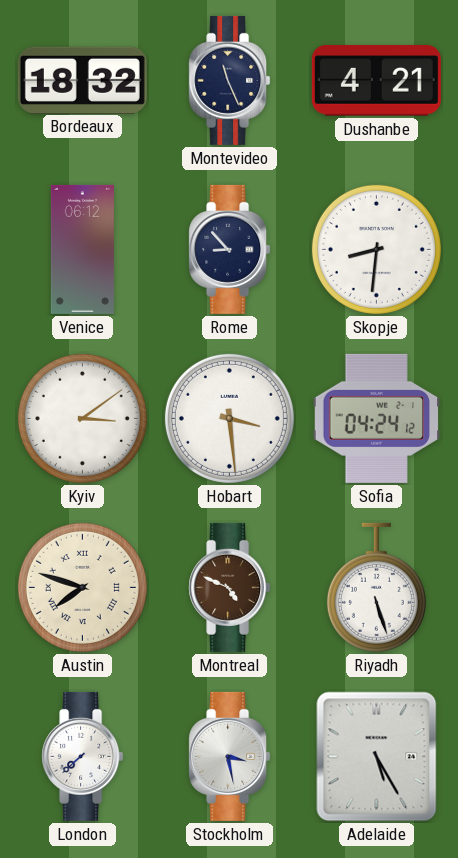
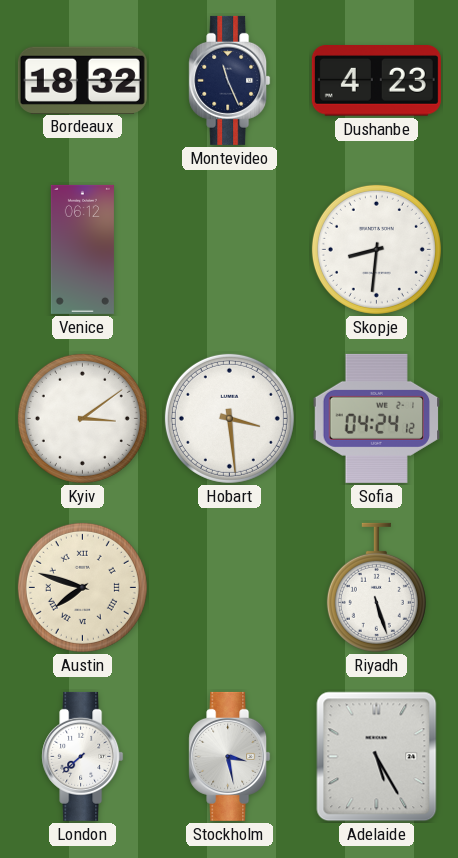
Dushanbe: 4:21 -> 4:23
Rome: 8:53 -> none
Montreal: 4:49 -> none
